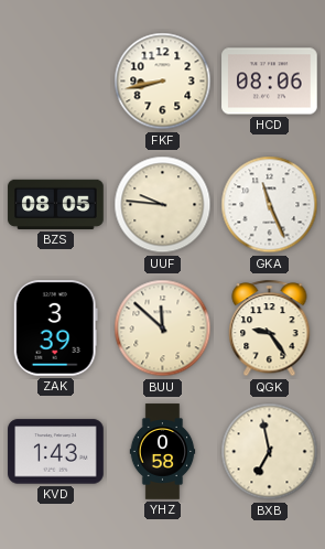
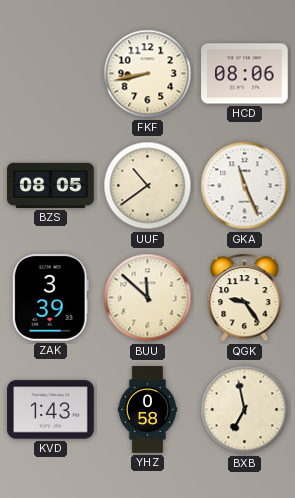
UUF: 9:46 -> 10:39
